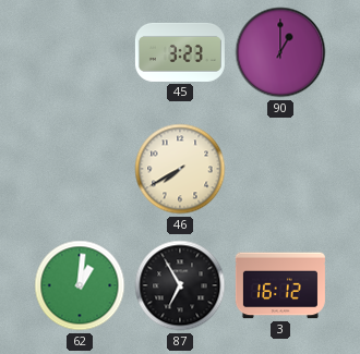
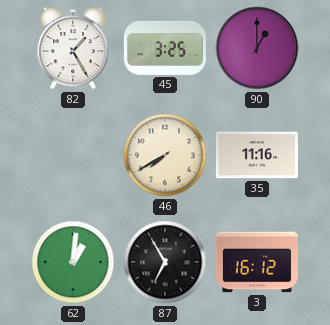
82: none -> 1:25
45: 3:23 -> 3:25
35: none -> 11:16
